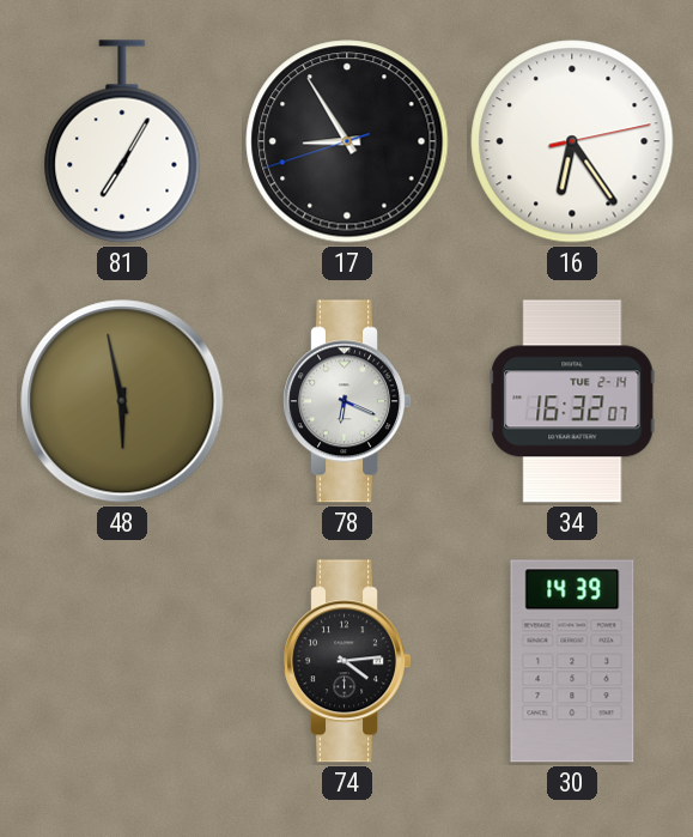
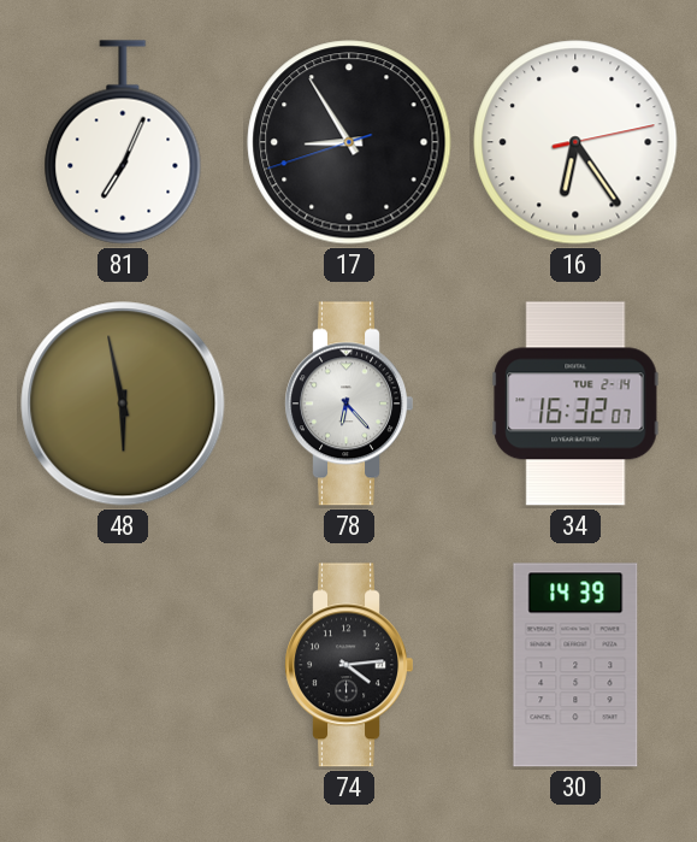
81: 7:05 -> 7:04
78: 6:19 -> 6:23
